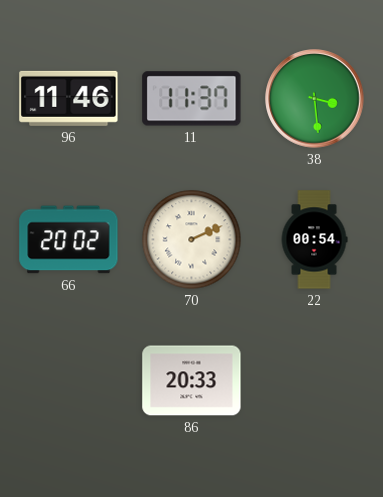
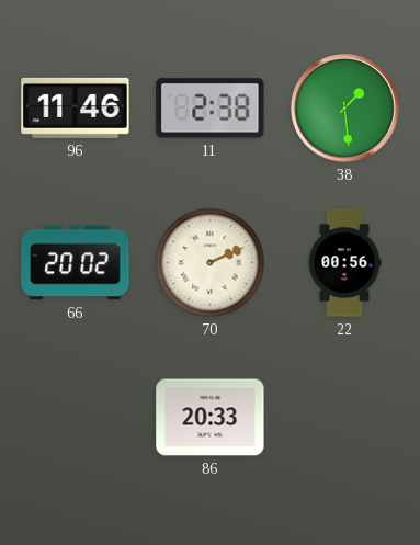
11: 11:37 -> 2:38
38: 3:29 -> 1:29
22: 00:54 -> 00:56
